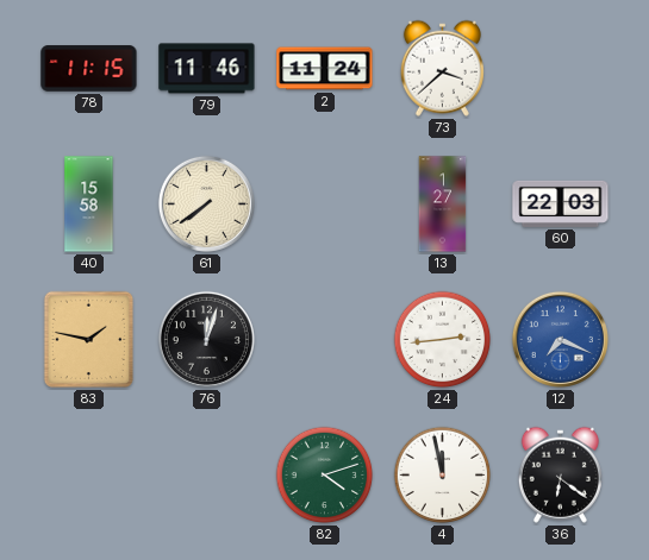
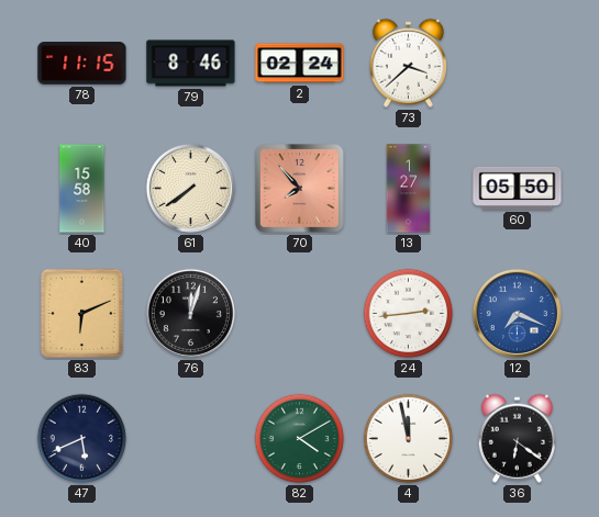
79: 11:46 -> 8:46
2: 11:24 -> 02:24
70: none -> 7:53
60: 22:03 -> 05:50
83: 1:47 -> 6:11
47: none -> 5:41
82: 4:12 -> 4:10
